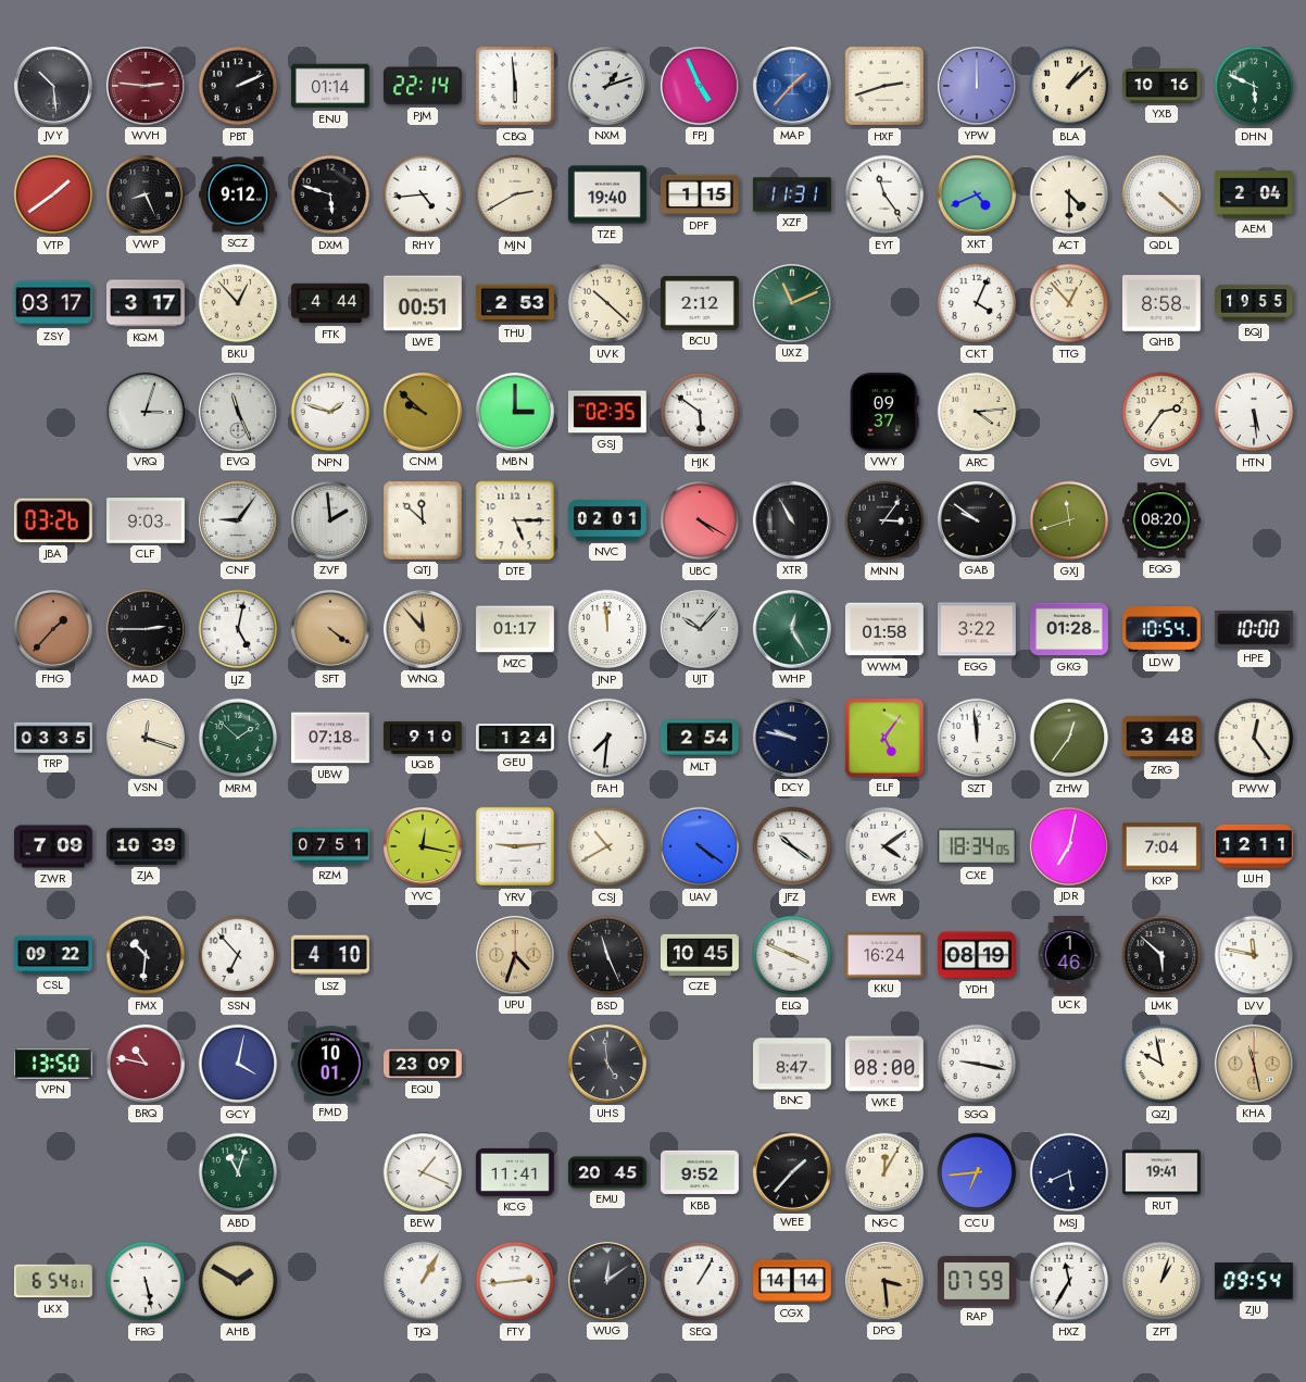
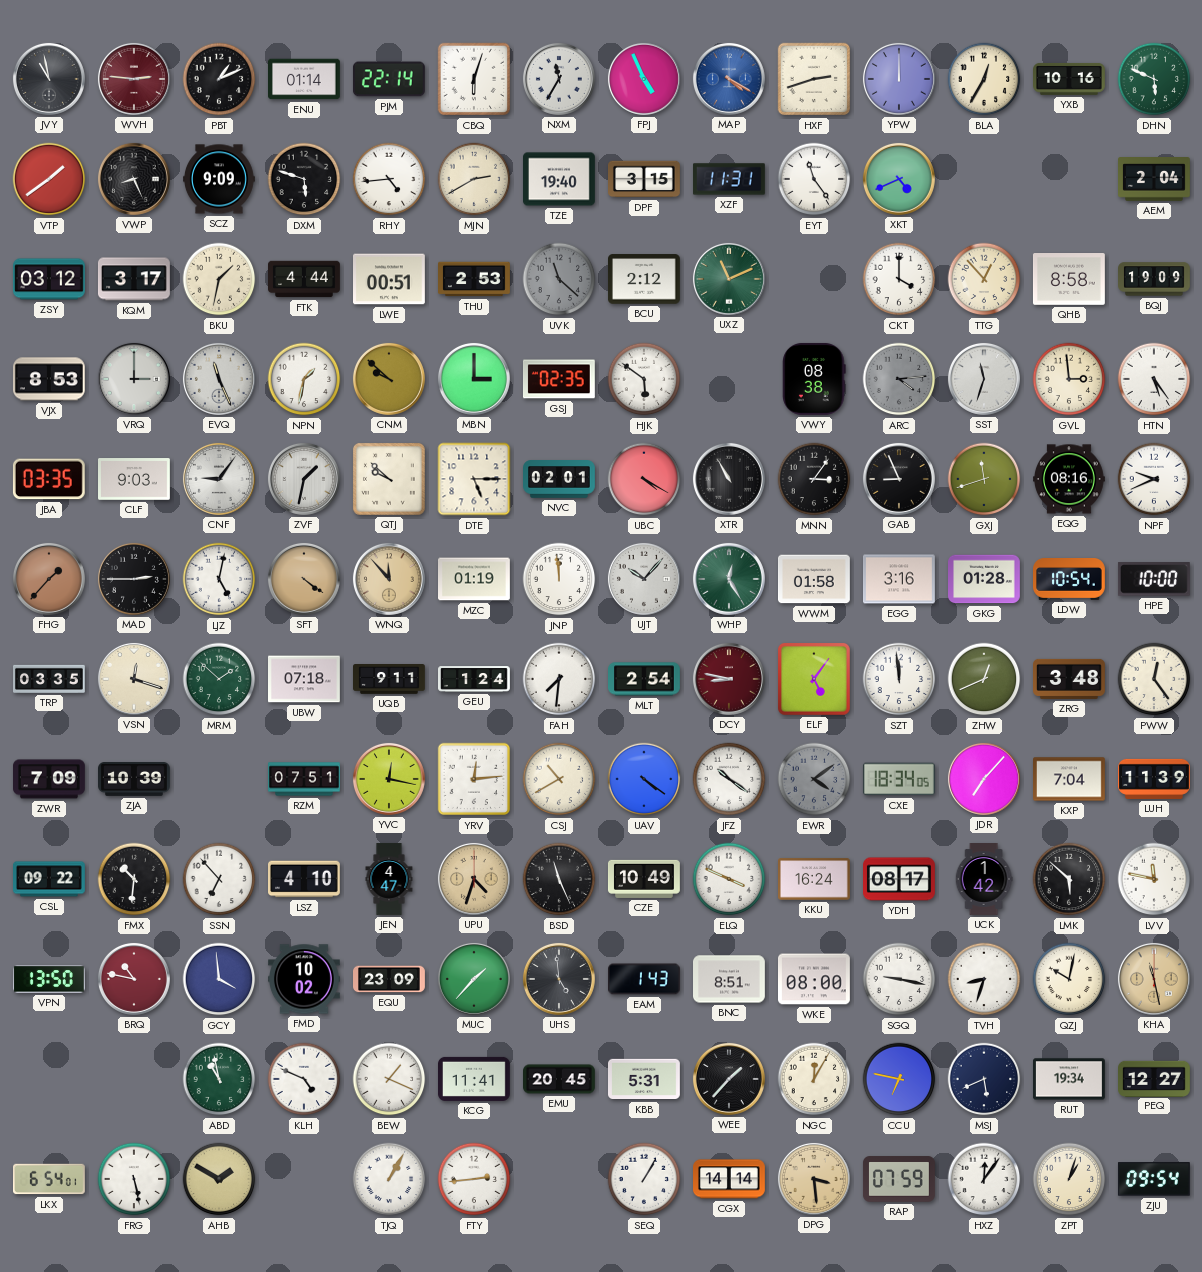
JVY: 10:29 -> 10:58
PBT: 2:11 -> 1:11
CBQ: 5:59 -> 6:03
NXM: 1:12 -> 11:35
MAP: 1:37 -> 4:20
BLA: 1:08 -> 12:35
SCZ: 9:12 -> 9:09
DPF: 1:15 -> 3:15
ACT: 4:30 -> none
QDL: 4:22 -> none
ZSY: 03:17 -> 03:12
BKU: 12:53 -> 1:32
UVK: 10:22 -> 11:22
UVK dial: cream -> grey
CKT: 4:04 -> 4:00
BQJ: 19:55 -> 19:09
VJX: none -> 8:53
VRQ: 3:03 -> 3:00
NPN: 1:48 -> 1:32
VWY: 09:37 -> 08:38
ARC dial: cream -> grey
SST: none -> 11:33
GVL: 2:36 -> 2:59
HTN: 5:29 -> 5:24
JBA: 03:26 -> 03:35
ZVF: 1:59 -> 1:32
QTJ: 11:52 -> 9:52
GAB: 9:51 -> 8:56
EQG: 08:20 -> 08:16
NPF: none -> 9:41
MZC: 01:17 -> 01:19
EGG: 3:22 -> 3:16
UQB: 9:10 -> 9:11
DCY: 9:47 -> 8:47
DCY dial: navy -> burgundy
ZHW: 12:36 -> 12:41
YRV: 9:14 -> 12:14
EWR dial: white -> grey
JDR: 7:02 -> 7:07
LUH: 12:11 -> 11:39
JEN: none -> 4:47
CZE: 10:45 -> 10:49
YDH: 08:19 -> 08:17
UCK: 1:46 -> 1:42
GCY: 4:02 -> 3:59
FMD: 10:01 -> 10:02
MUC: none -> 1:37
EAM: none -> 1:43
BNC: 8:47 -> 8:51
TVH: none -> 8:33
QZJ: 9:58 -> 10:02
ABD: 11:03 -> 10:58
KLH: none -> 4:49
KBB: 9:52 -> 5:31
CCU: 6:44 -> 6:47
RUT: 19:41 -> 19:34
PEQ: none -> 12:27
WUG: 12:09 -> none
HXZ: 11:35 -> 12:06
